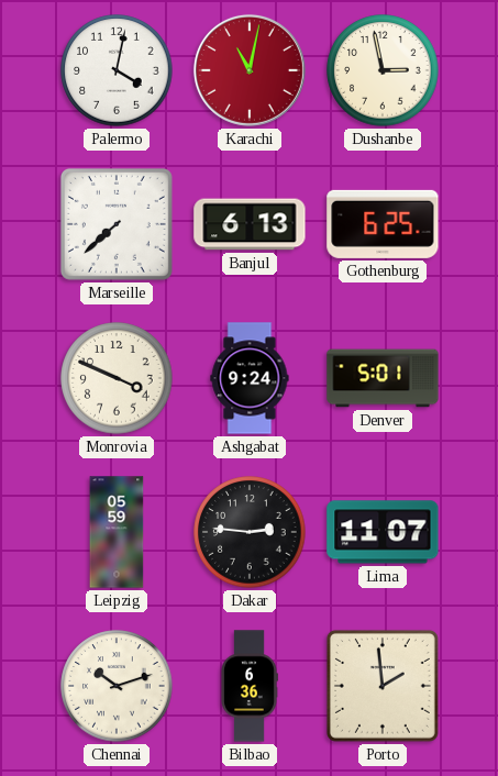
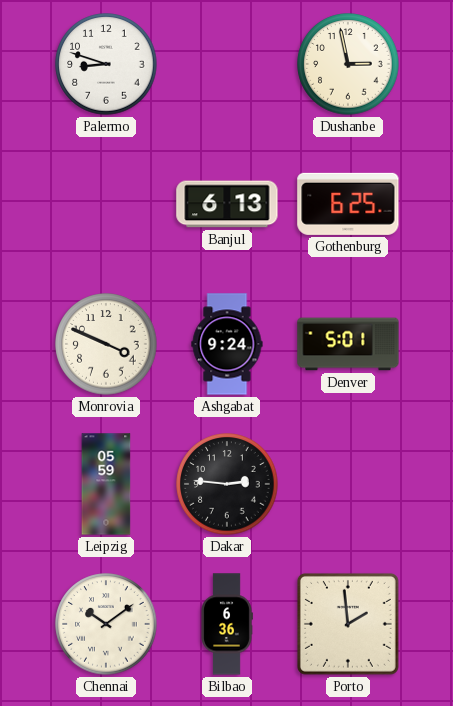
Palermo: 4:02 -> 8:48
Karachi: 11:02 -> none
Marseille: 7:38 -> none
Lima: 11:07 -> none
Chennai: 10:12 -> 10:09
